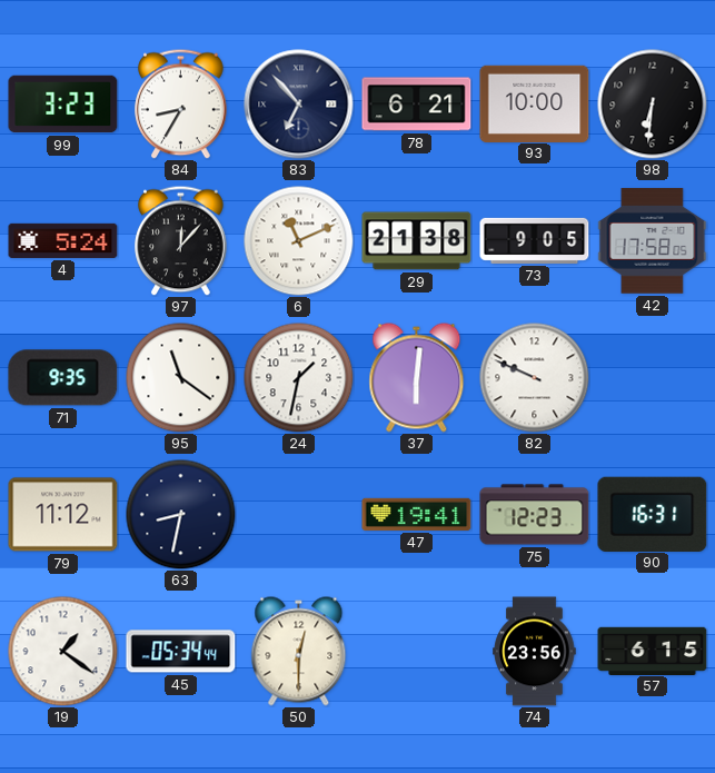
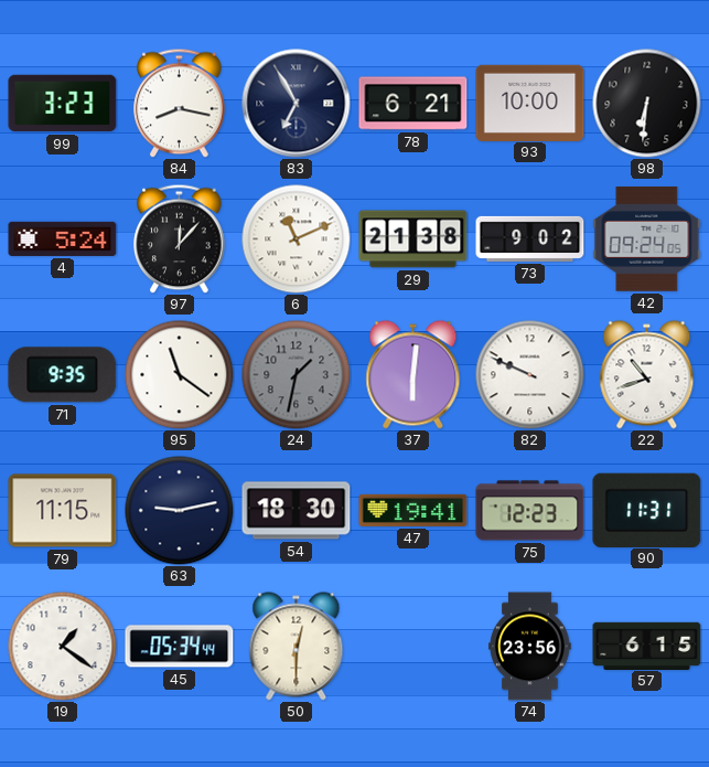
84: 8:35 -> 8:17
83: 6:53 -> 6:55
73: 9:05 -> 9:02
42: 17:58 -> 09:24
24 dial: white -> grey
22: none -> 10:42
79: 11:12 -> 11:15
63: 8:32 -> 9:13
54: none -> 18:30
90: 16:31 -> 11:31
